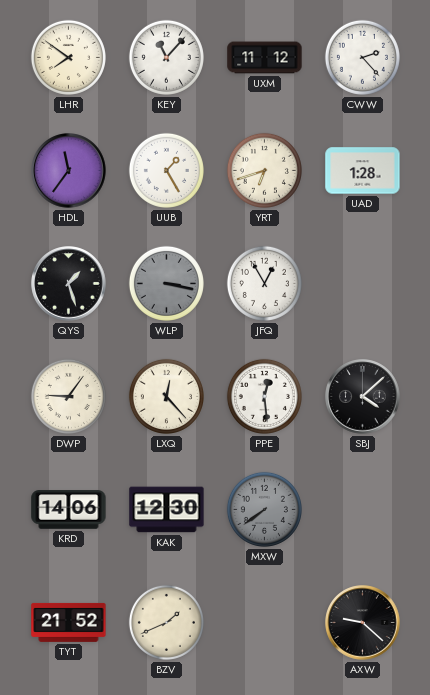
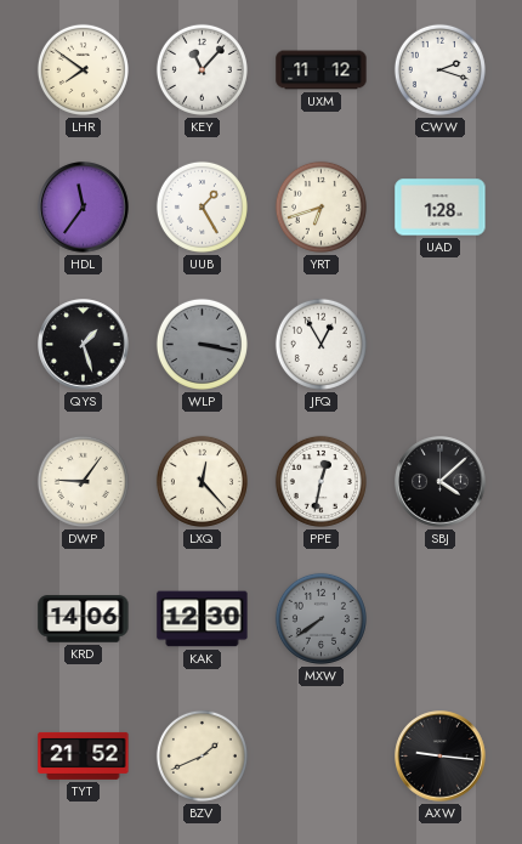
CWW: 2:23 -> 2:18
PPE: 12:29 -> 12:32
AXW: 9:22 -> 9:16
